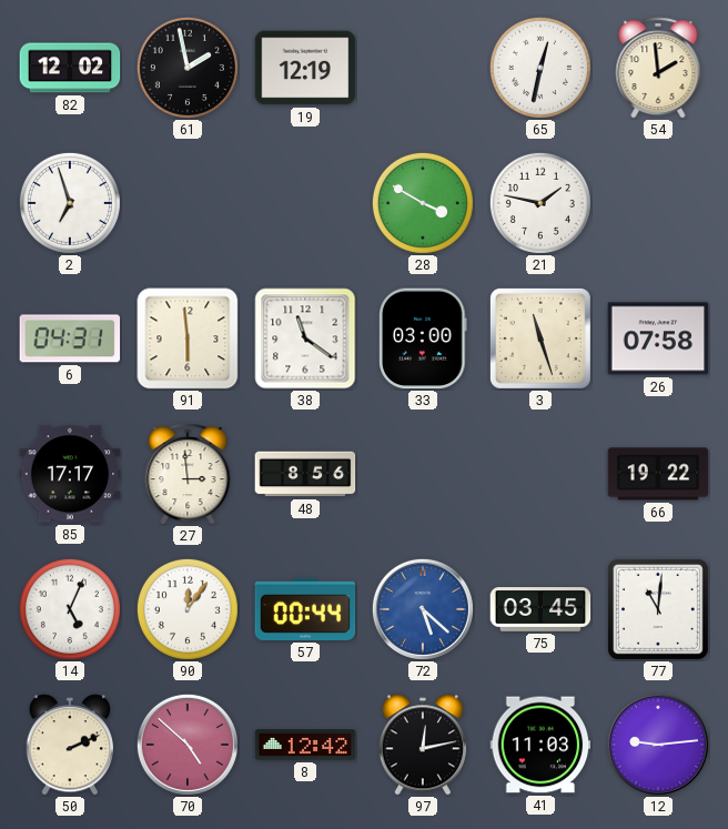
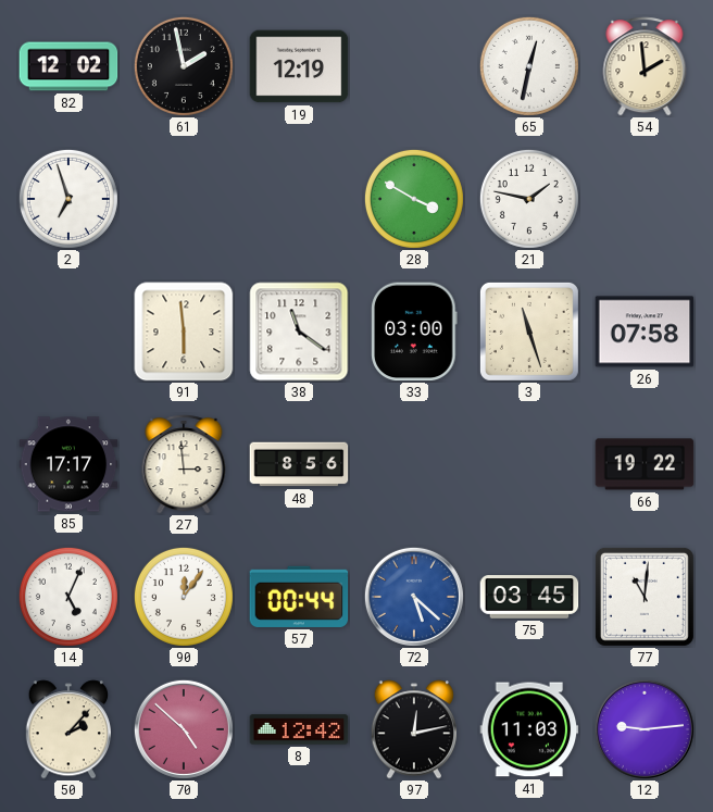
6: 04:31 -> none
50: 2:11 -> 2:07
